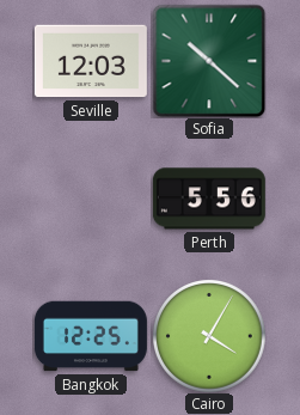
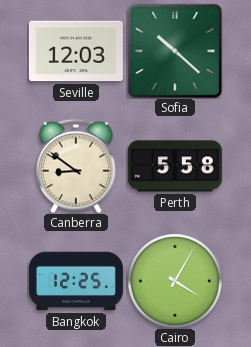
Canberra: none -> 8:51
Perth: 5:56 -> 5:58
